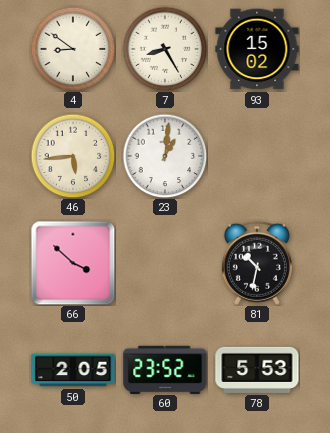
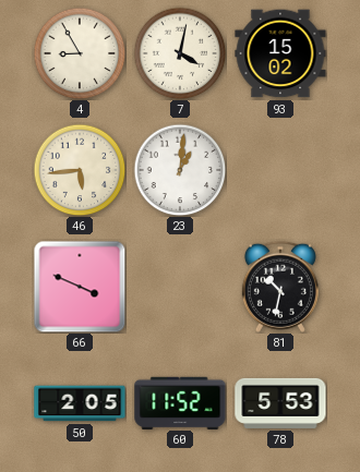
4: 8:51 -> 8:55
7: 8:25 -> 4:02
66: 3:52 -> 3:49
60: 23:52 -> 11:52
